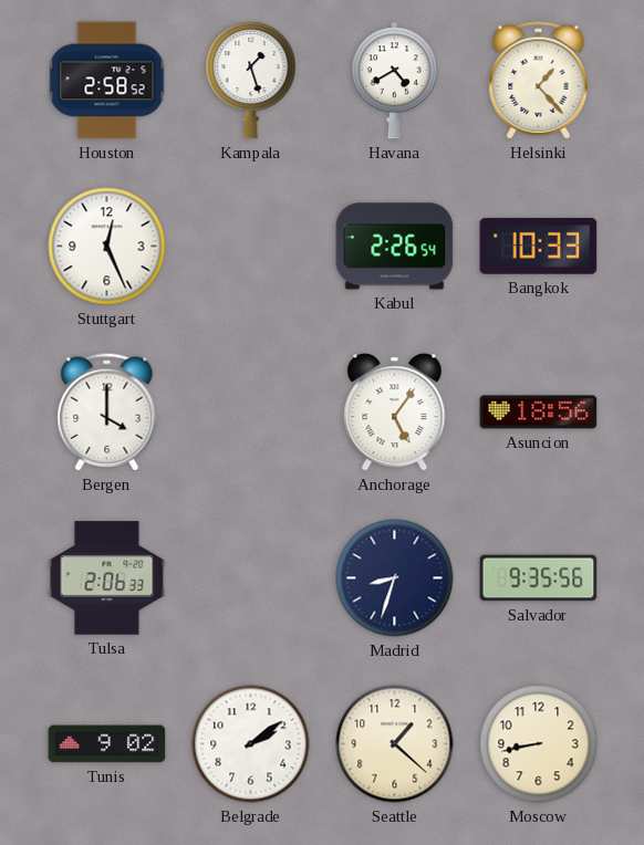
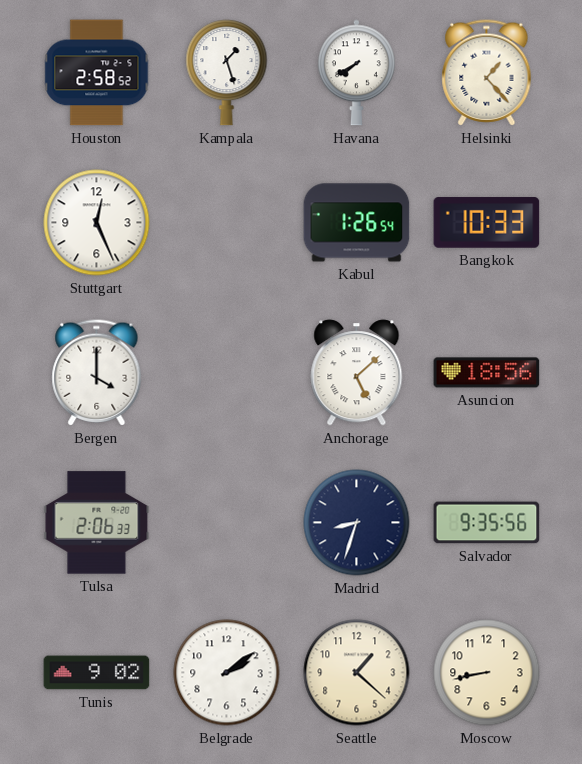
Havana: 4:40 -> 7:40
Kabul: 2:26 -> 1:26
Anchorage: 5:06 -> 5:08
